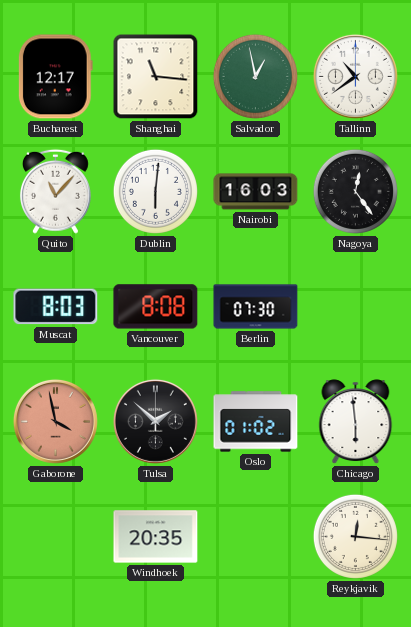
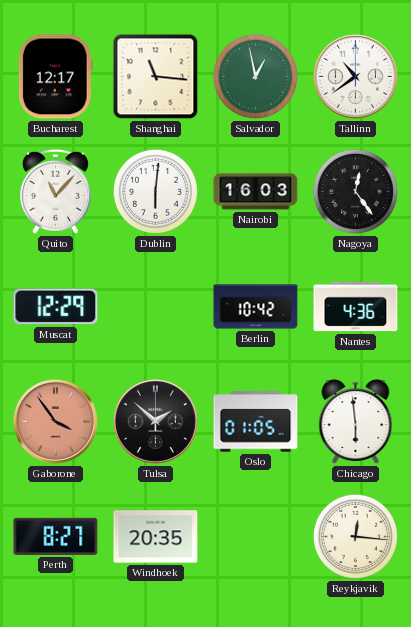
Muscat: 8:03 -> 12:29
Vancouver: 8:08 -> none
Berlin: 07:30 -> 10:42
Nantes: none -> 4:36
Gaborone: 3:58 -> 3:54
Oslo: 01:02 -> 01:05
Perth: none -> 8:27
